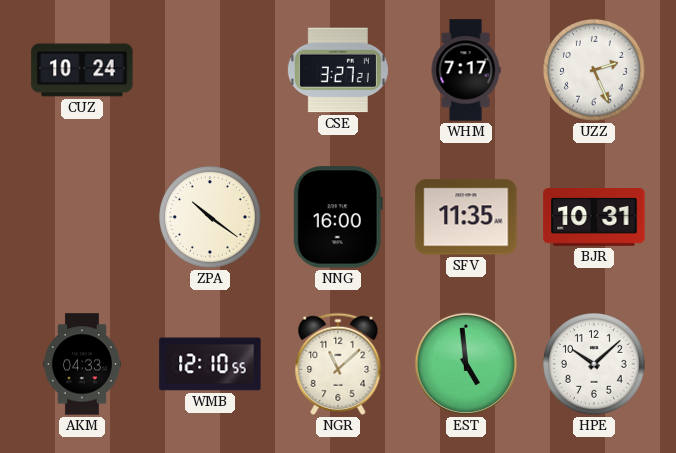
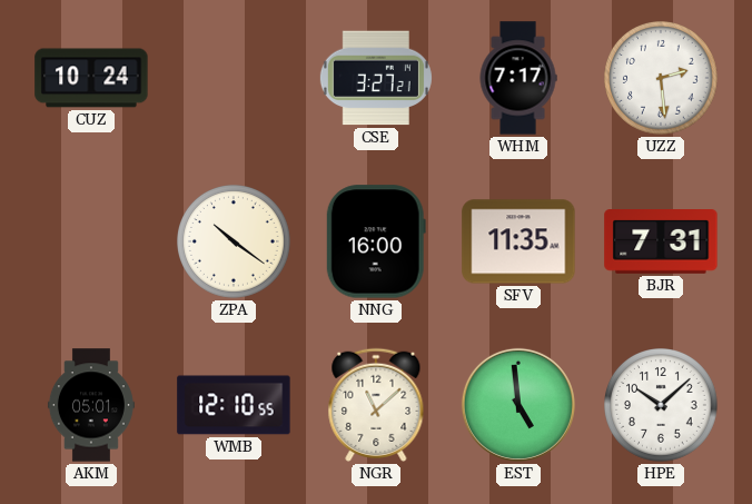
UZZ: 2:26 -> 2:29
BJR: 10:31 -> 7:31
AKM: 04:33 -> 05:01
